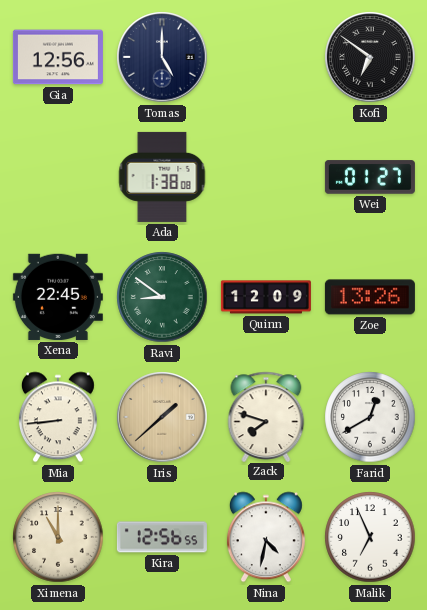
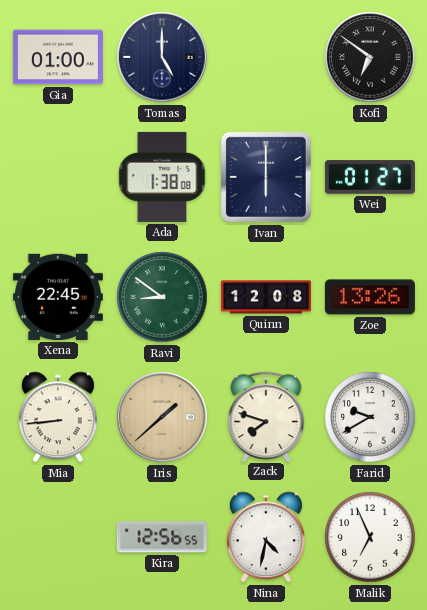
Gia: 12:56 -> 01:00
Ivan: none -> 6:00
Quinn: 12:09 -> 12:08
Farid: 12:40 -> 9:40
Ximena: 11:00 -> none
